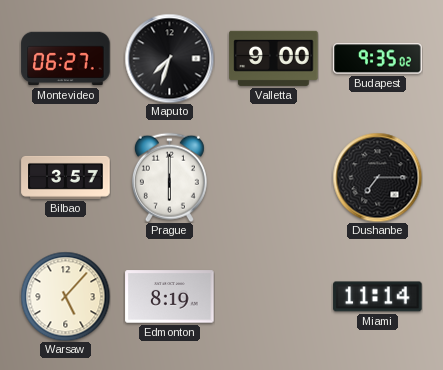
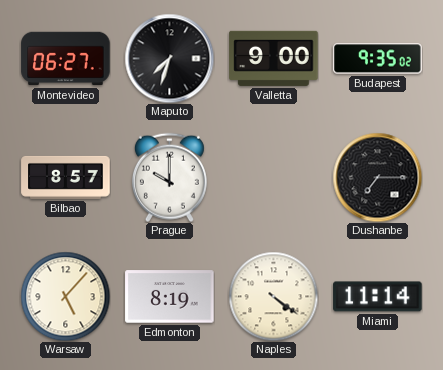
Bilbao: 3:57 -> 8:57
Prague: 6:00 -> 10:00
Naples: none -> 4:21
